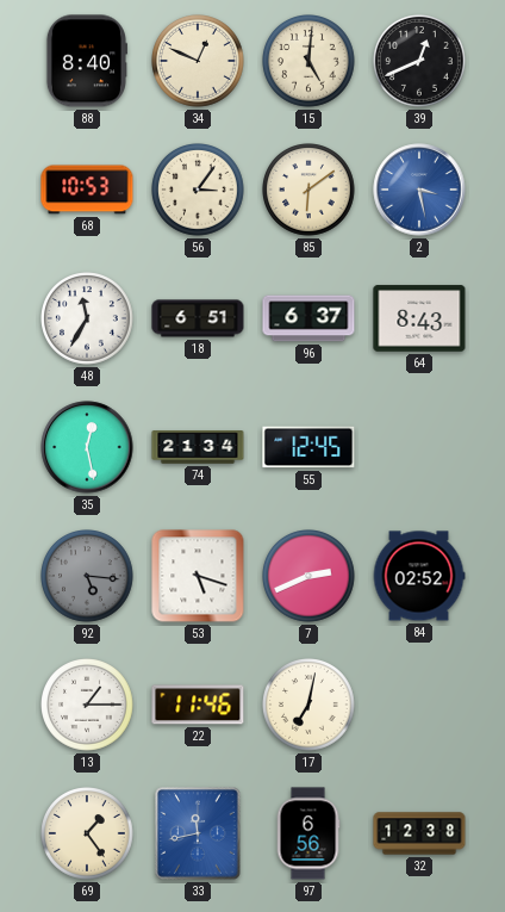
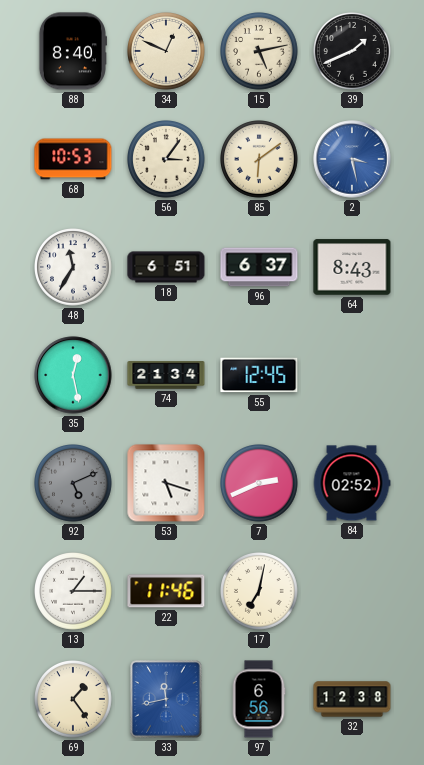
15: 5:01 -> 5:13
39: 12:41 -> 1:41
92: 5:16 -> 5:11
